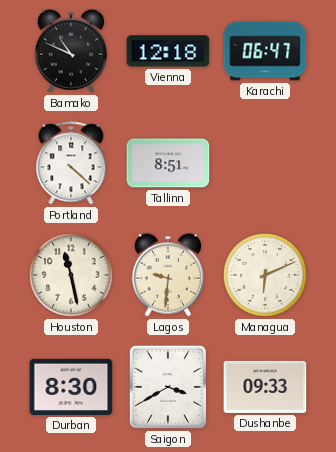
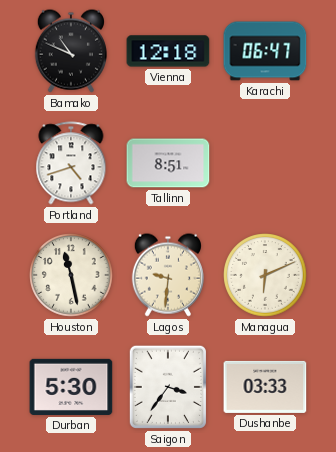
Portland: 4:22 -> 4:42
Durban: 8:30 -> 5:30
Saigon: 3:40 -> 3:36
Dushanbe: 09:33 -> 03:33
